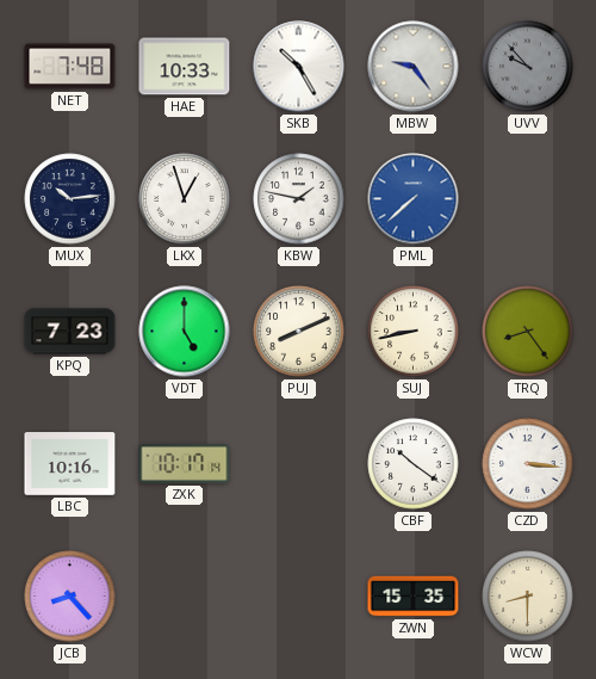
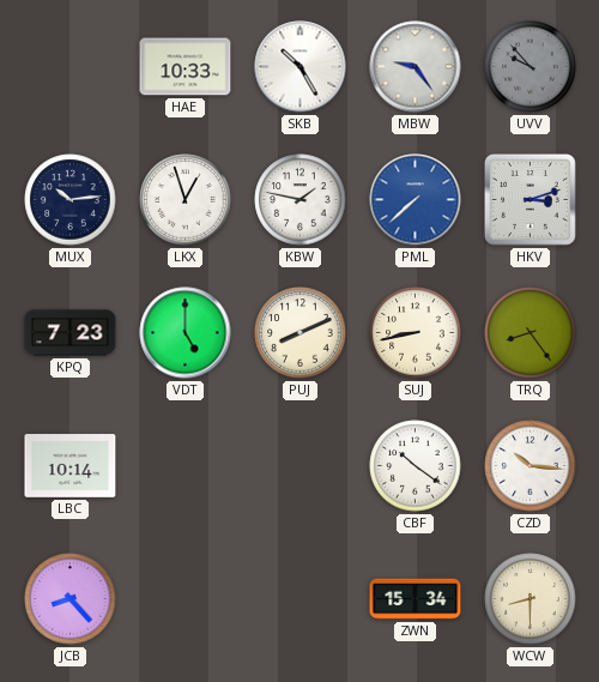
NET: 7:48 -> none
HKV: none -> 3:12
LBC: 10:16 -> 10:14
ZXK: 10:17 -> none
CZD: 3:16 -> 10:16
ZWN: 15:35 -> 15:34
